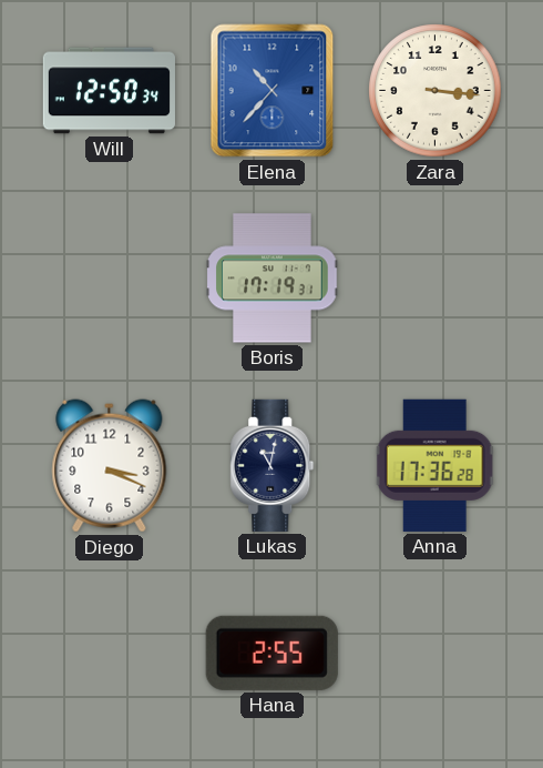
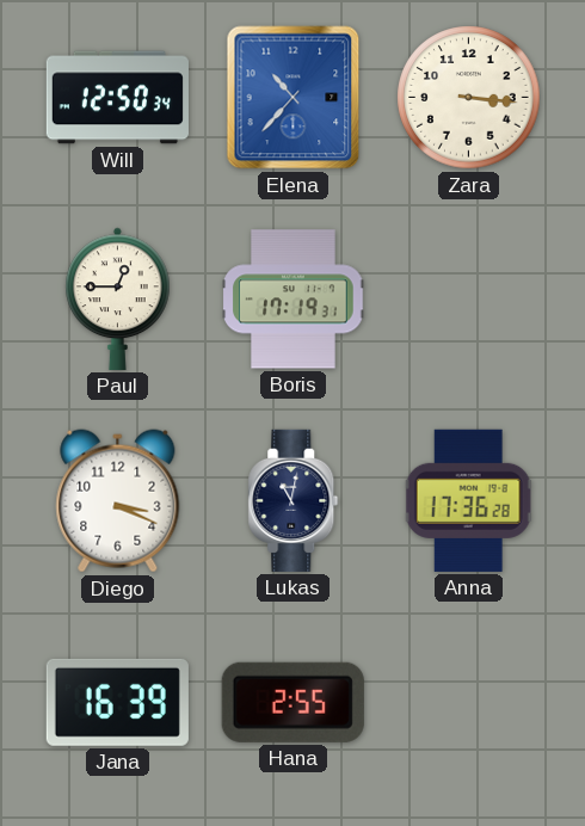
Paul: none -> 12:45
Jana: none -> 16:39
